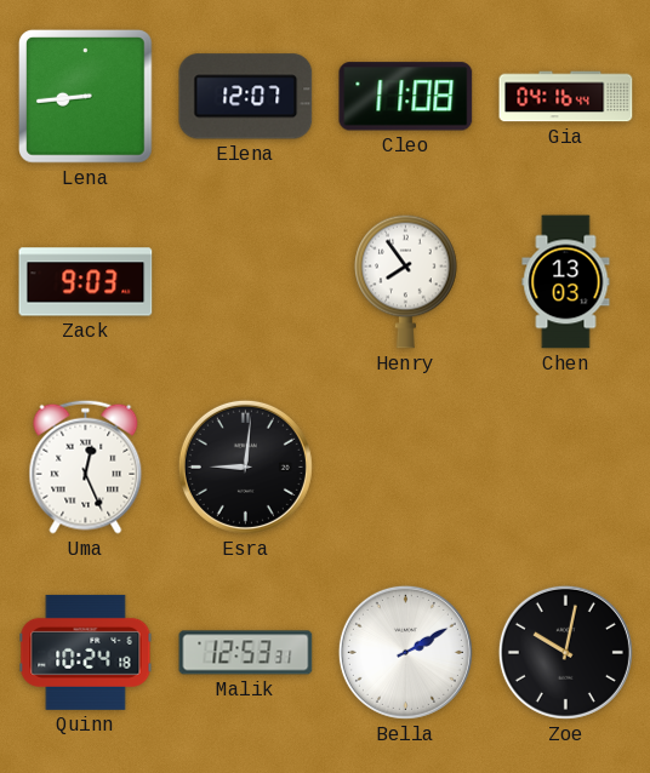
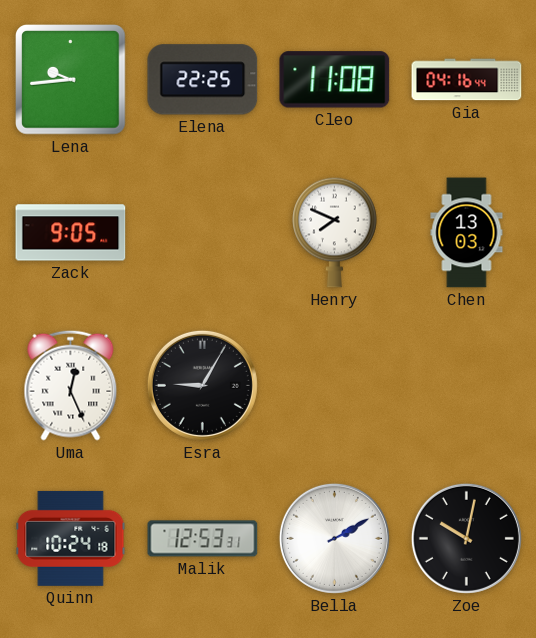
Lena: 8:44 -> 9:44
Elena: 12:07 -> 22:25
Zack: 9:03 -> 9:05
Henry: 7:54 -> 7:49
Esra: 9:01 -> 9:05
